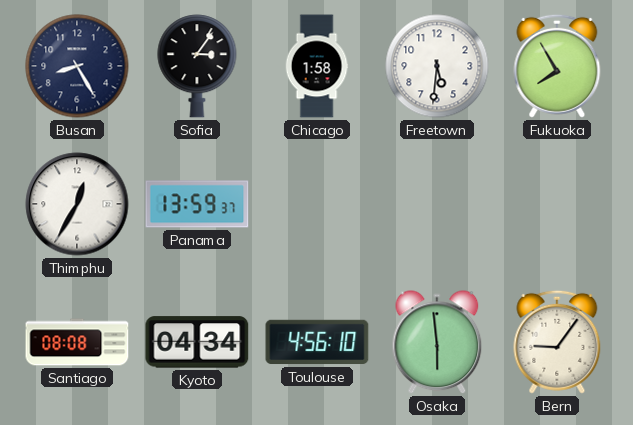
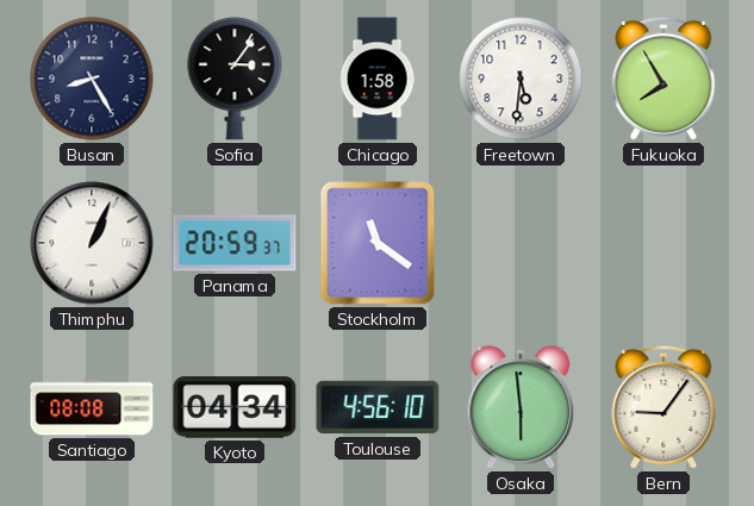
Thimphu: 12:35 -> 1:04
Panama: 13:59 -> 20:59
Stockholm: none -> 11:21
